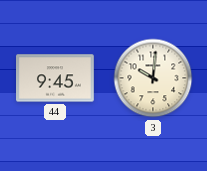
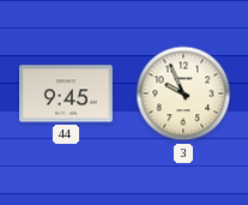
3: 10:01 -> 9:56
